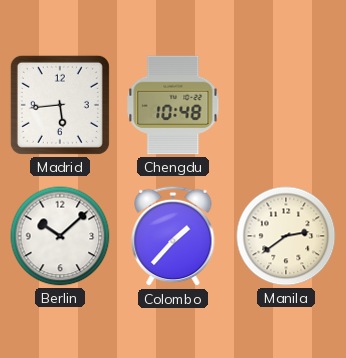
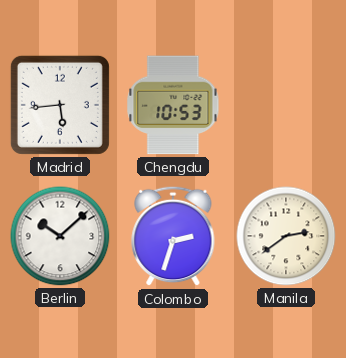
Chengdu: 10:48 -> 10:53
Colombo: 1:37 -> 2:33
